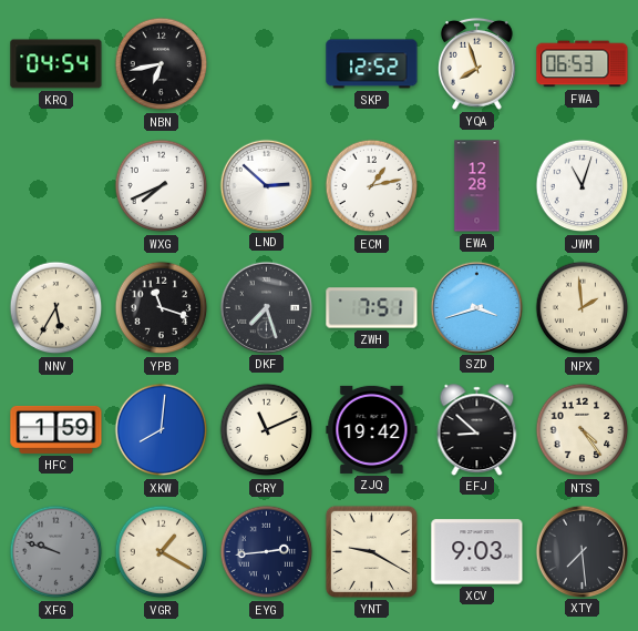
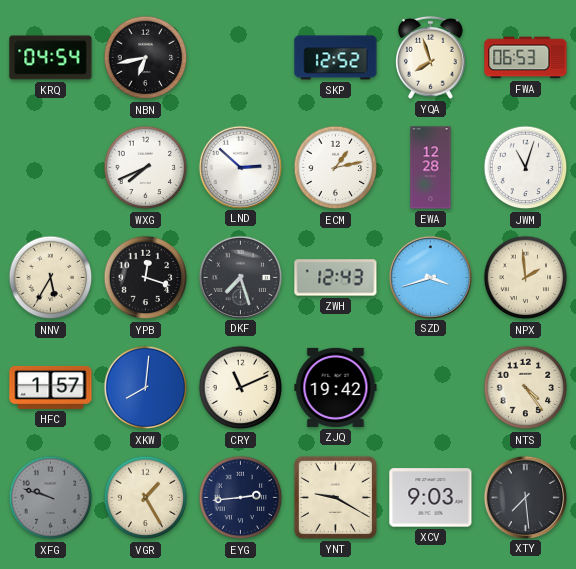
YPB: 11:18 -> 12:18
ZWH: 7:51 -> 12:43
HFC: 1:59 -> 1:57
EFJ: 8:52 -> none
VGR: 1:20 -> 1:25
